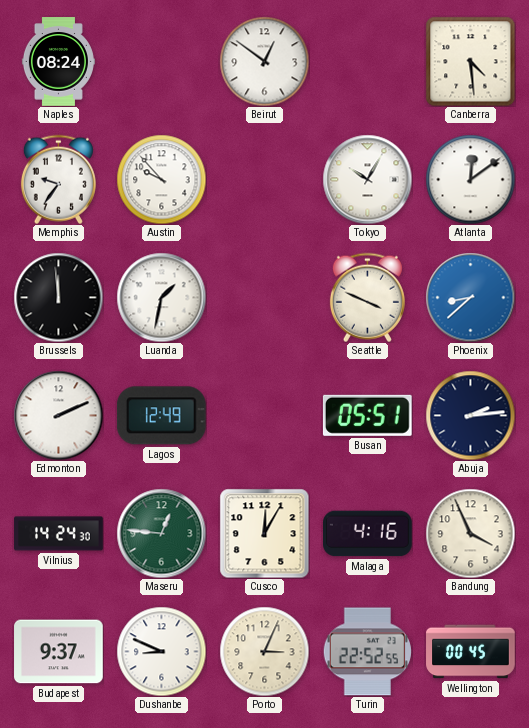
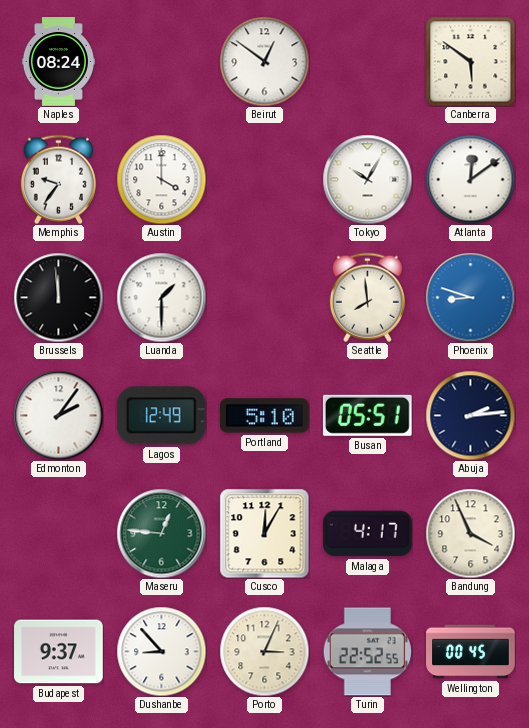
Canberra: 4:29 -> 5:51
Austin: 9:53 -> 4:00
Luanda: 1:32 -> 1:30
Seattle: 3:49 -> 7:59
Phoenix: 8:38 -> 8:48
Edmonton: 2:11 -> 2:06
Portland: none -> 5:10
Vilnius: 14:24 -> none
Malaga: 4:16 -> 4:17
Dushanbe: 8:49 -> 8:53
